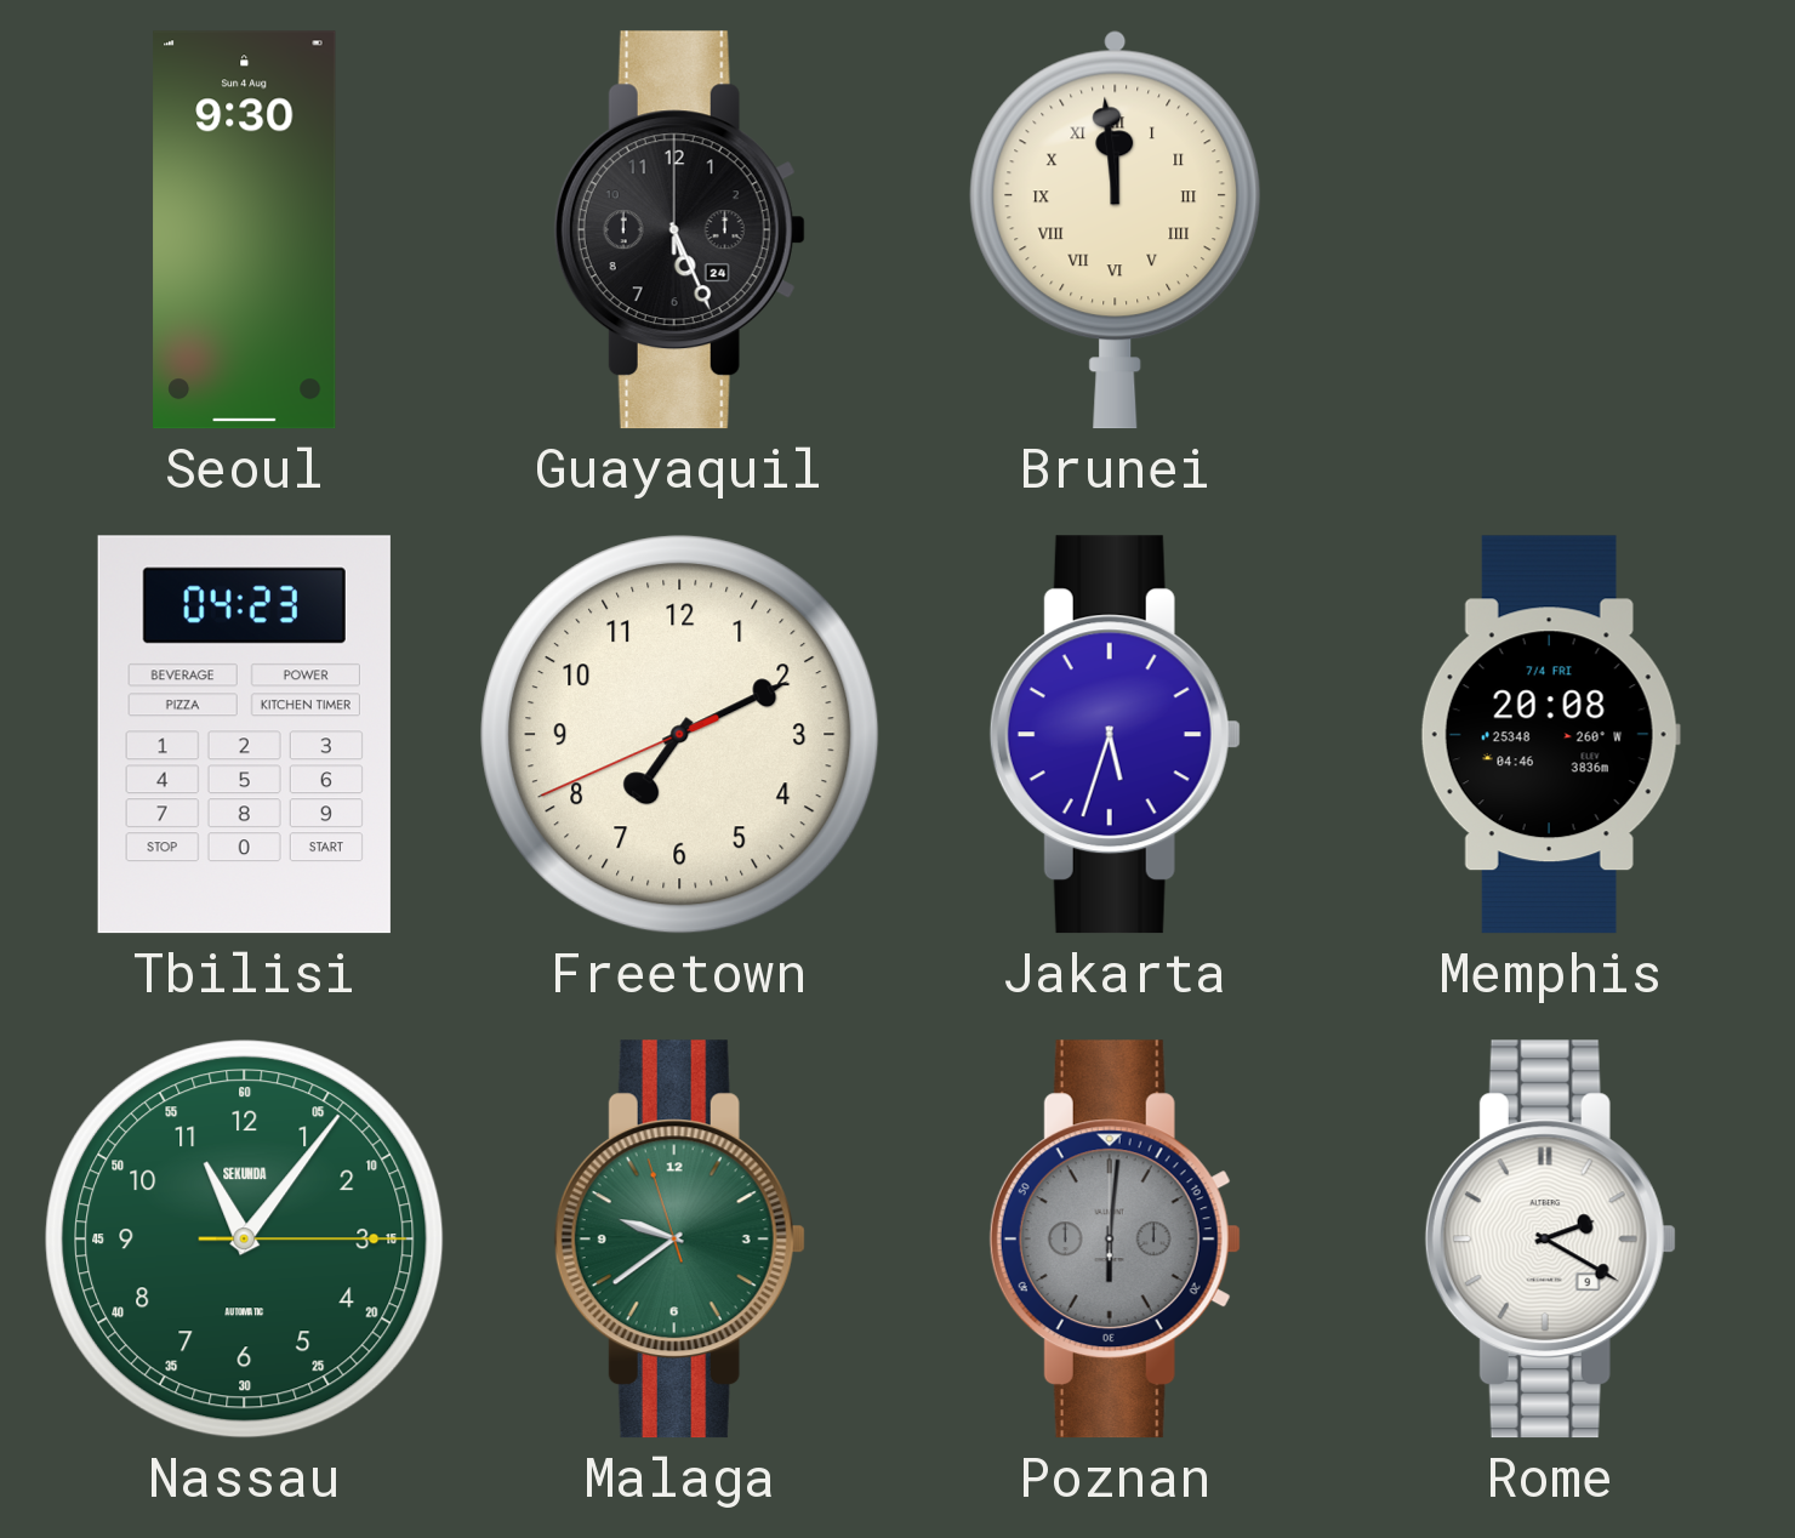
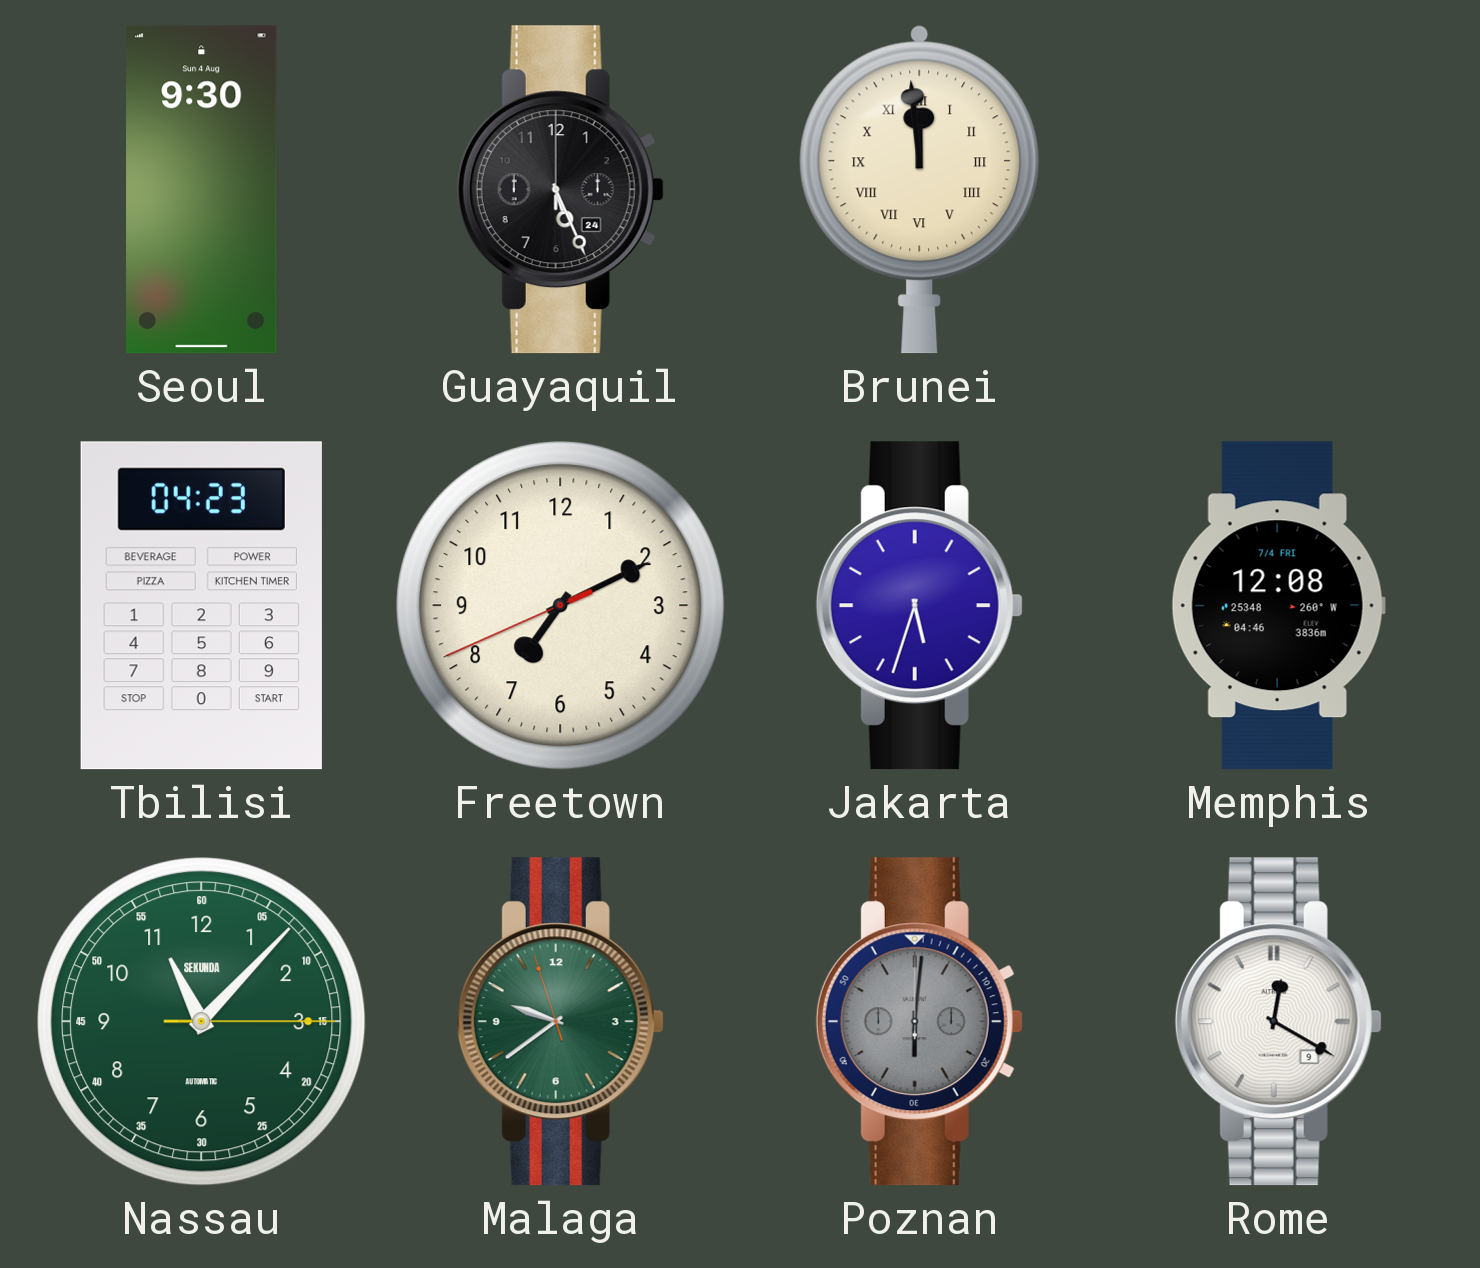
Memphis: 20:08 -> 12:08
Nassau: 11:06 -> 11:07
Rome: 2:20 -> 12:20
